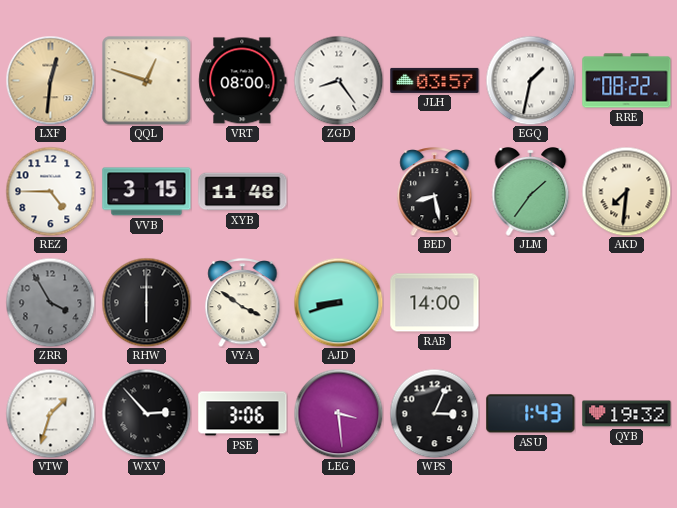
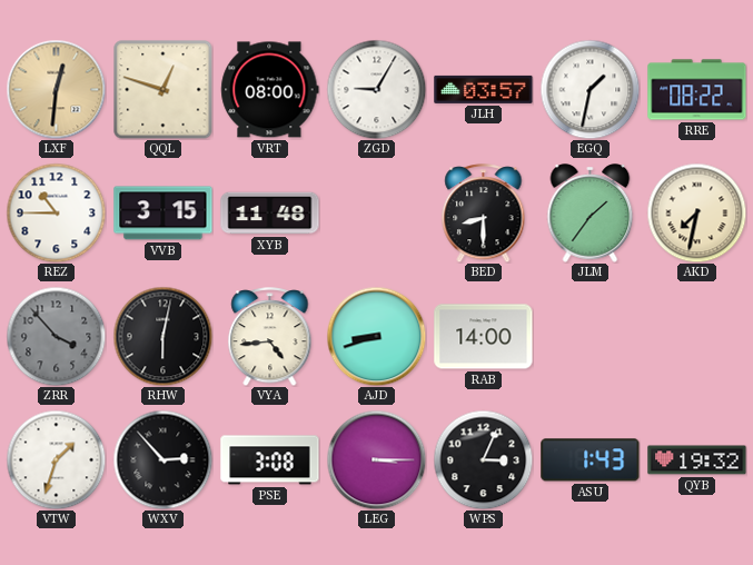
ZGD: 8:24 -> 9:05
REZ: 4:45 -> 10:45
BED: 8:28 -> 8:30
AKD: 7:31 -> 7:32
ZRR: 3:55 -> 3:53
RHW: 6:00 -> 6:02
VYA: 3:51 -> 4:44
PSE: 3:06 -> 3:08
LEG: 3:29 -> 3:15
